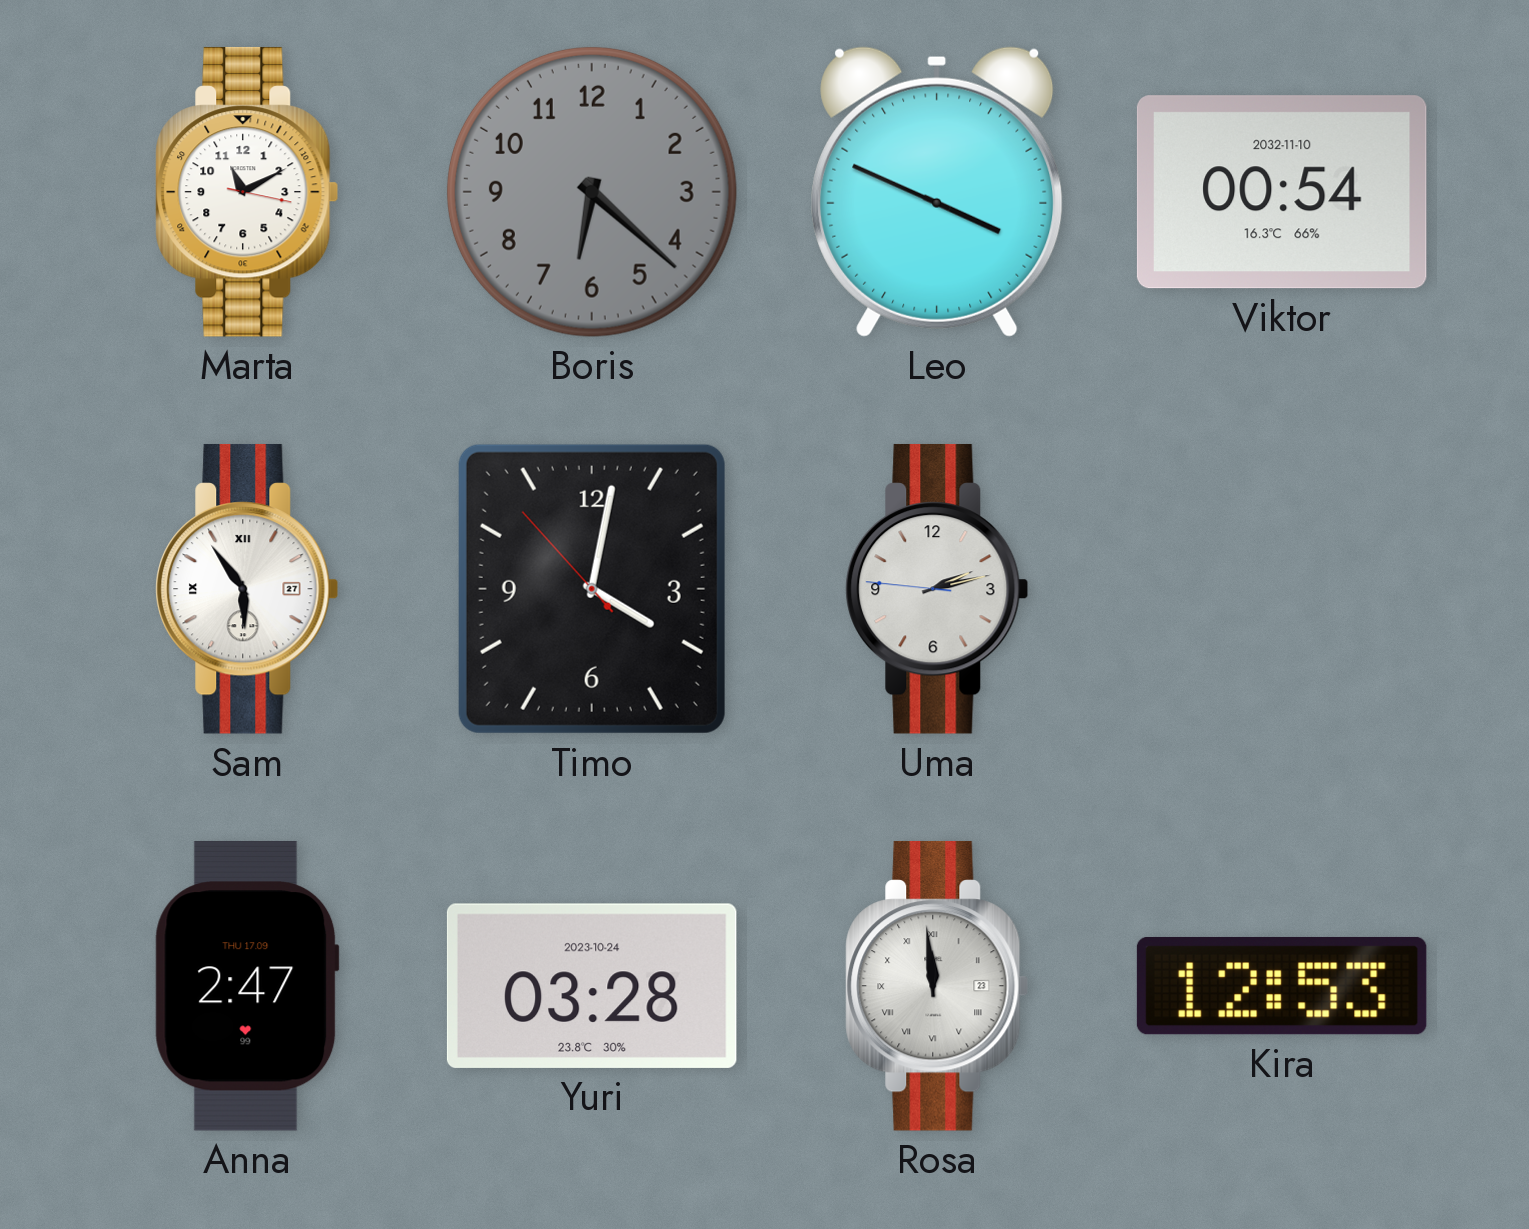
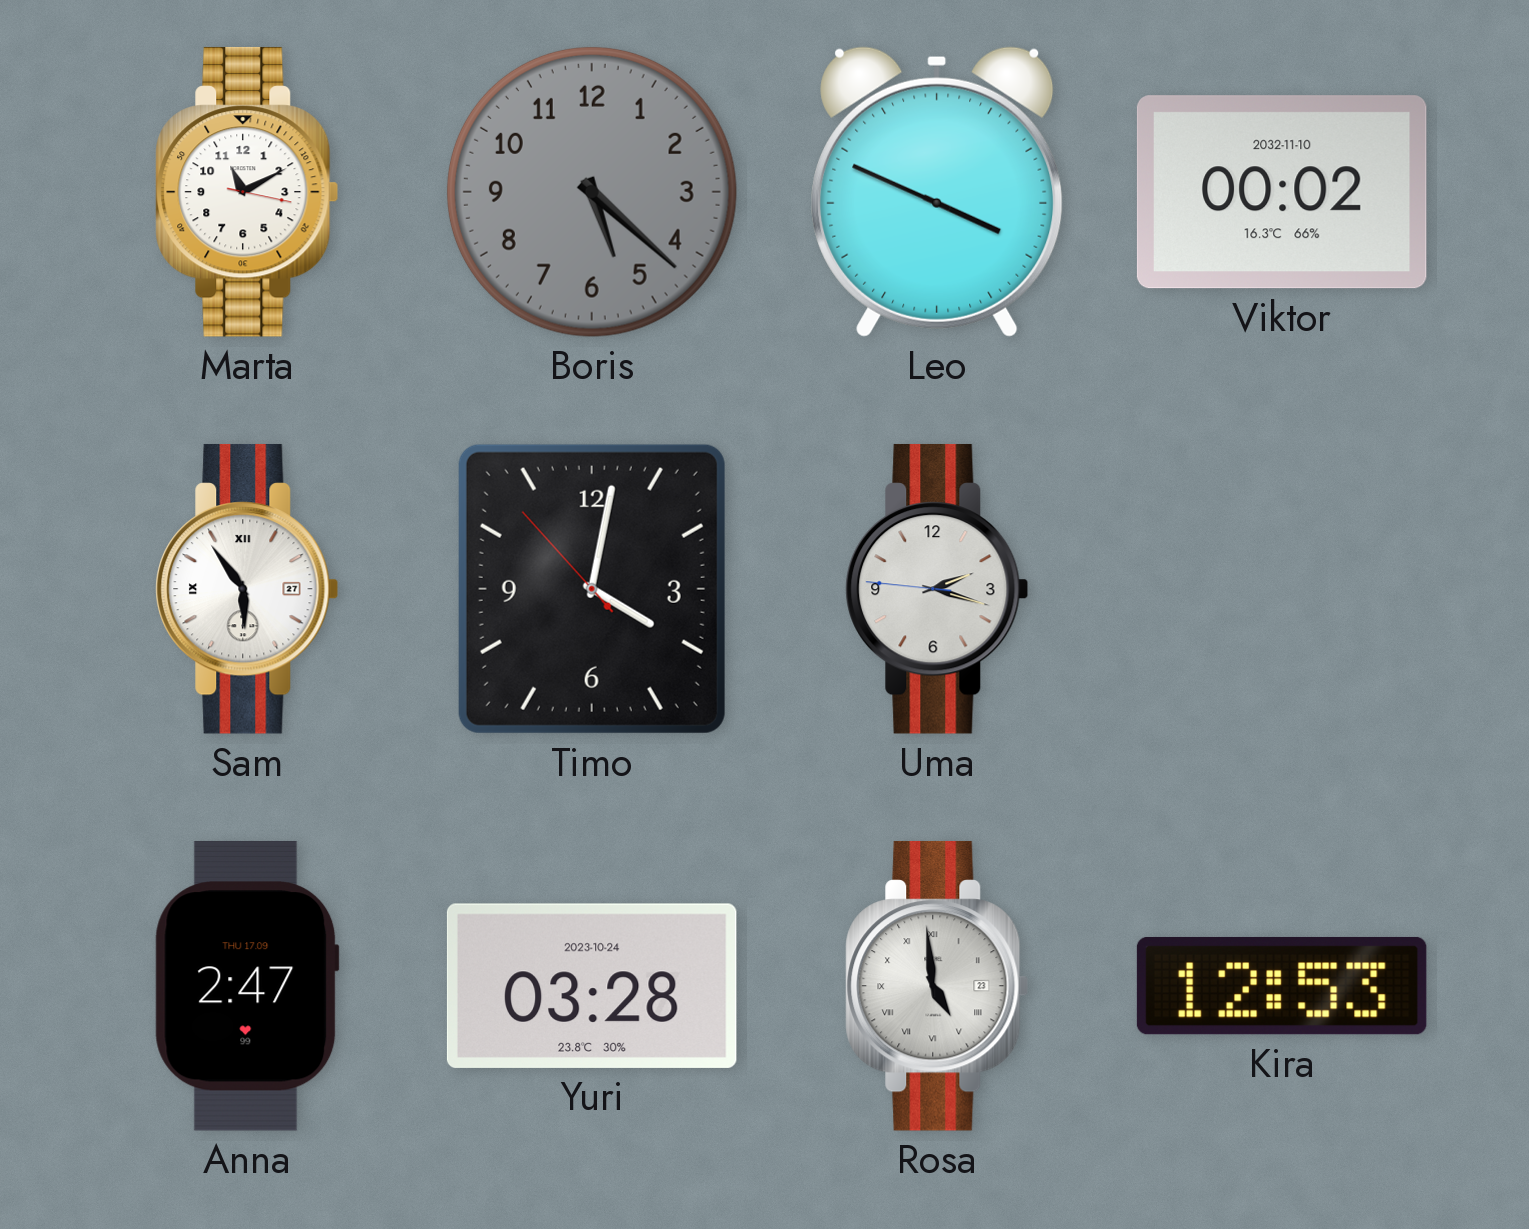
Boris: 6:22 -> 5:22
Viktor: 00:54 -> 00:02
Uma: 2:12 -> 2:17
Rosa: 11:59 -> 4:59
